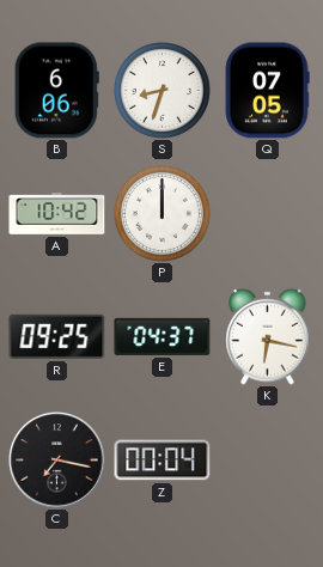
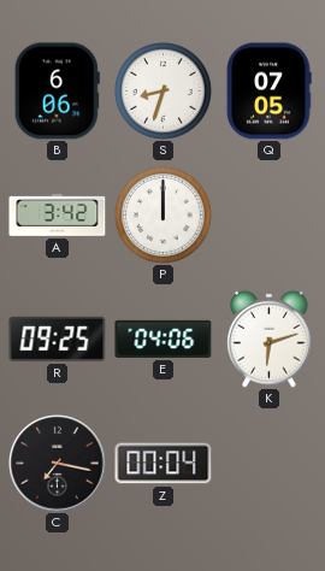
A: 10:42 -> 3:42
E: 04:37 -> 04:06
K: 6:17 -> 6:12
